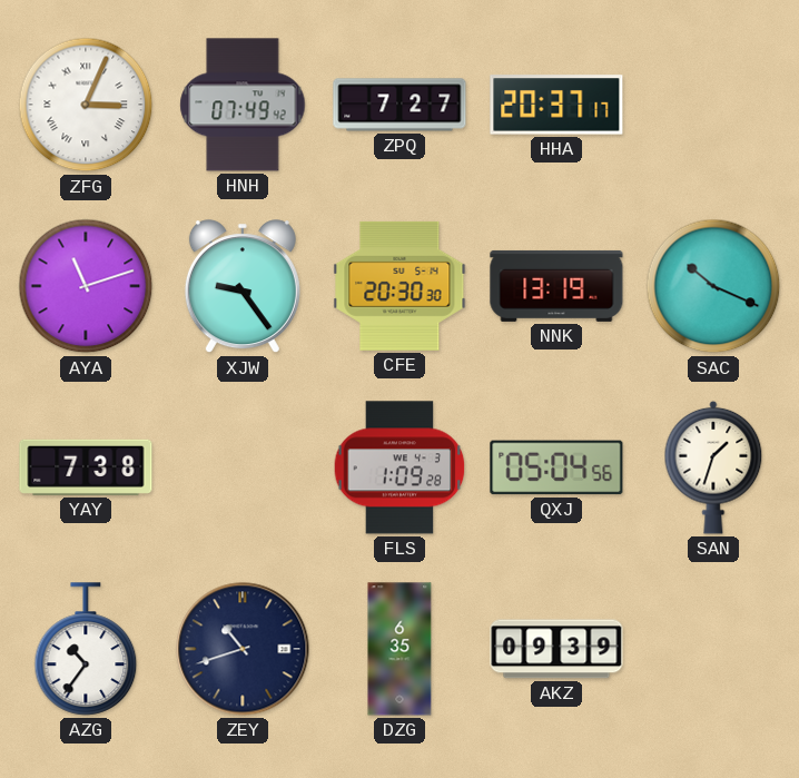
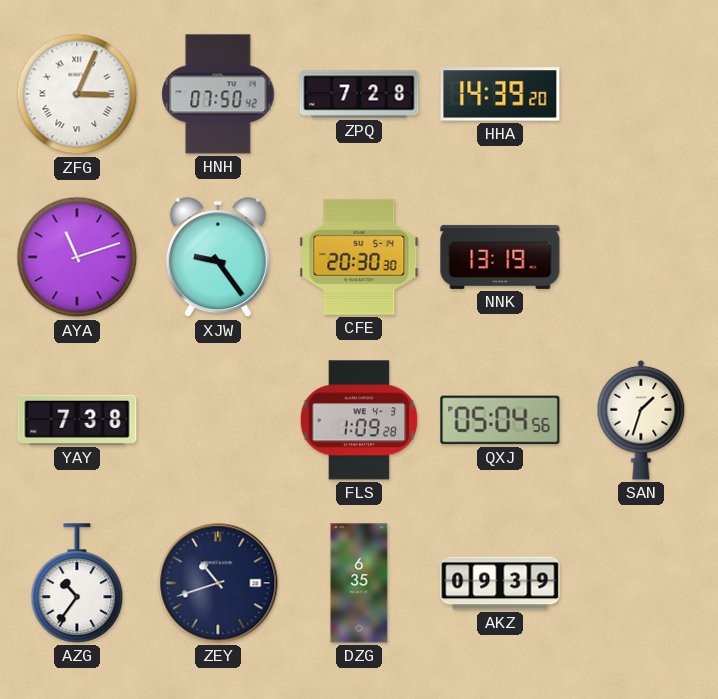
HNH: 07:49 -> 07:50
ZPQ: 7:27 -> 7:28
HHA: 20:37 -> 14:39
SAC: 10:19 -> none
